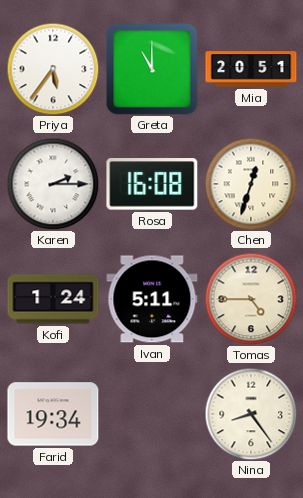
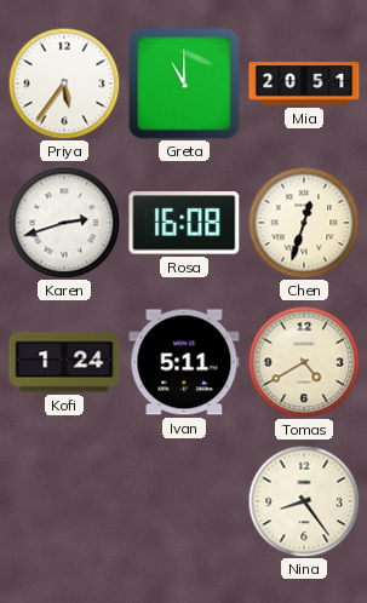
Karen: 2:15 -> 2:42
Tomas: 4:45 -> 4:40
Farid: 19:34 -> none
